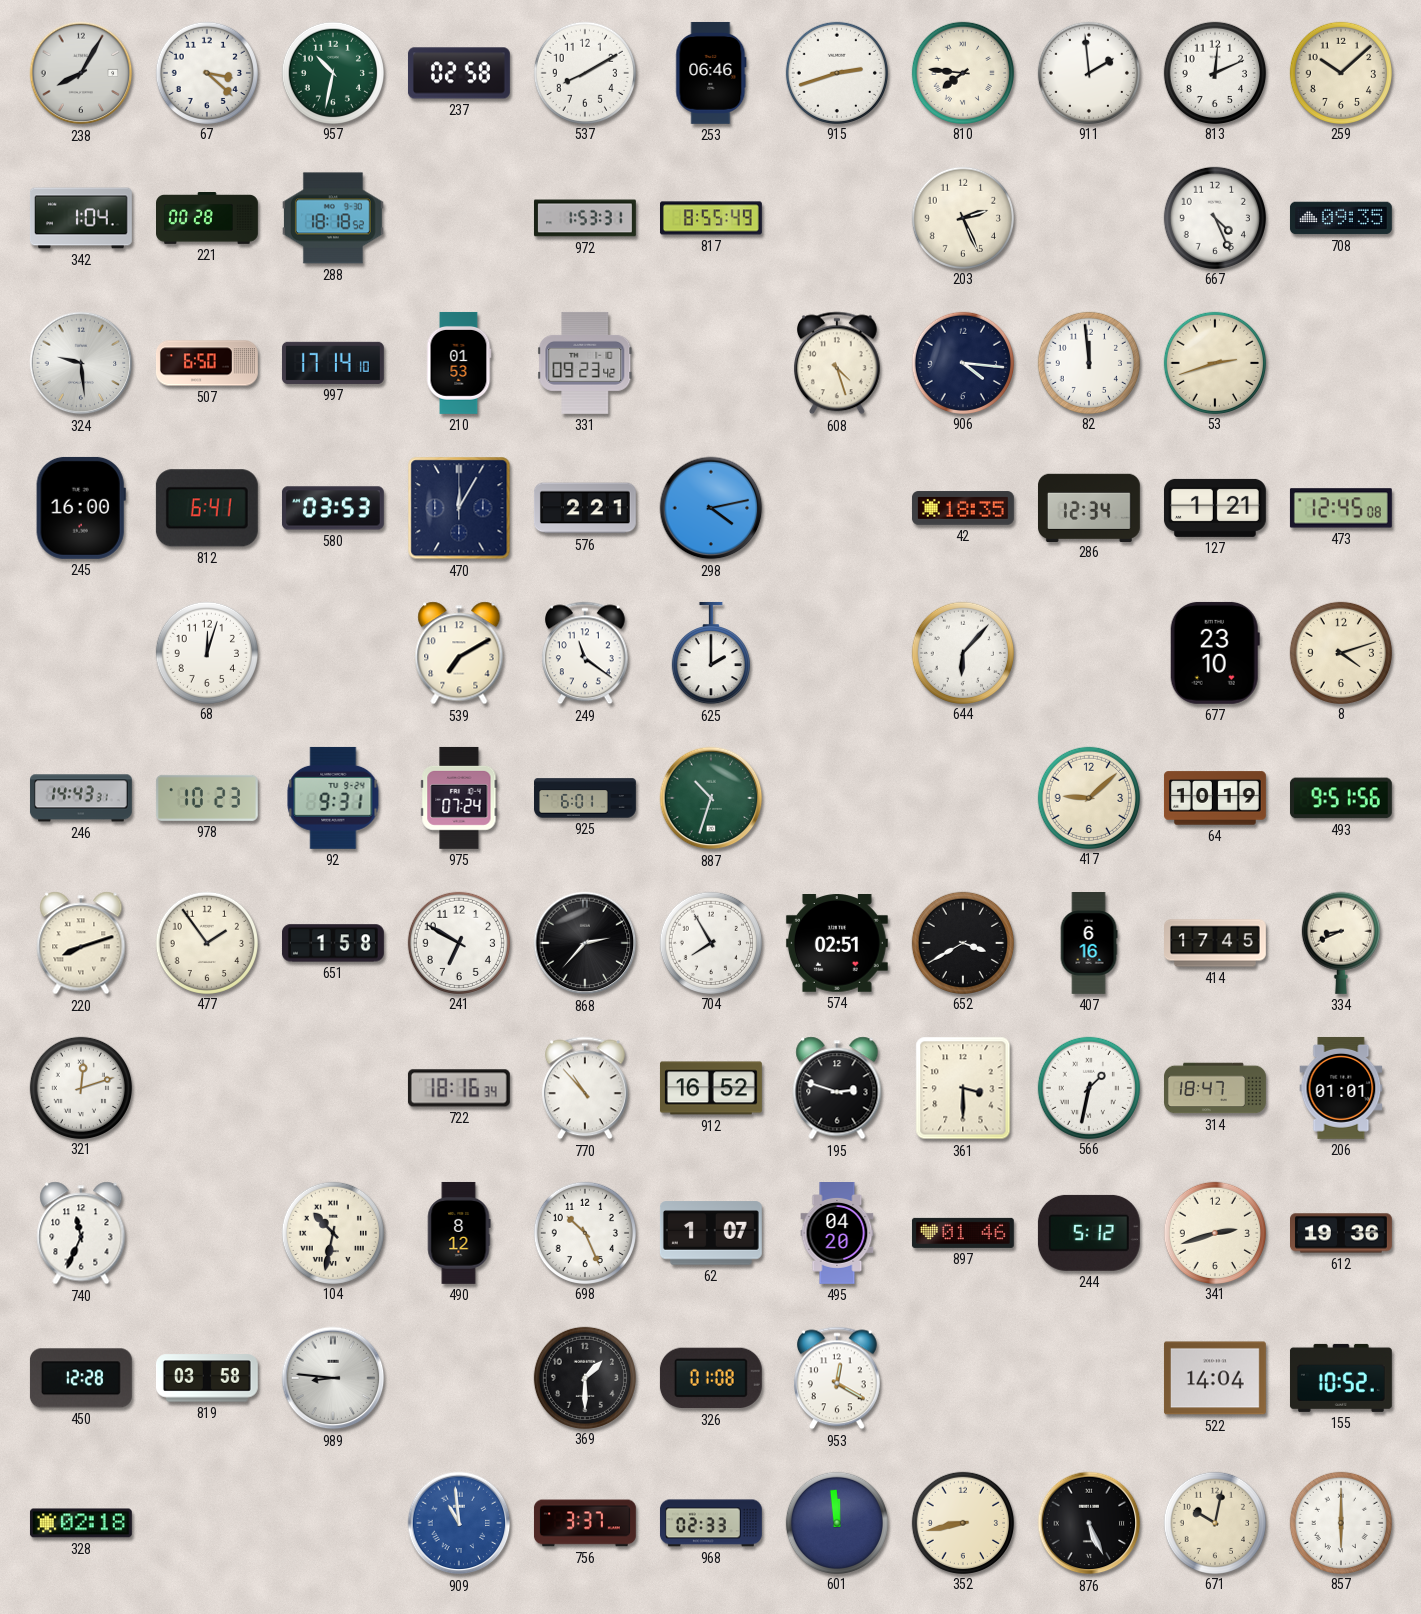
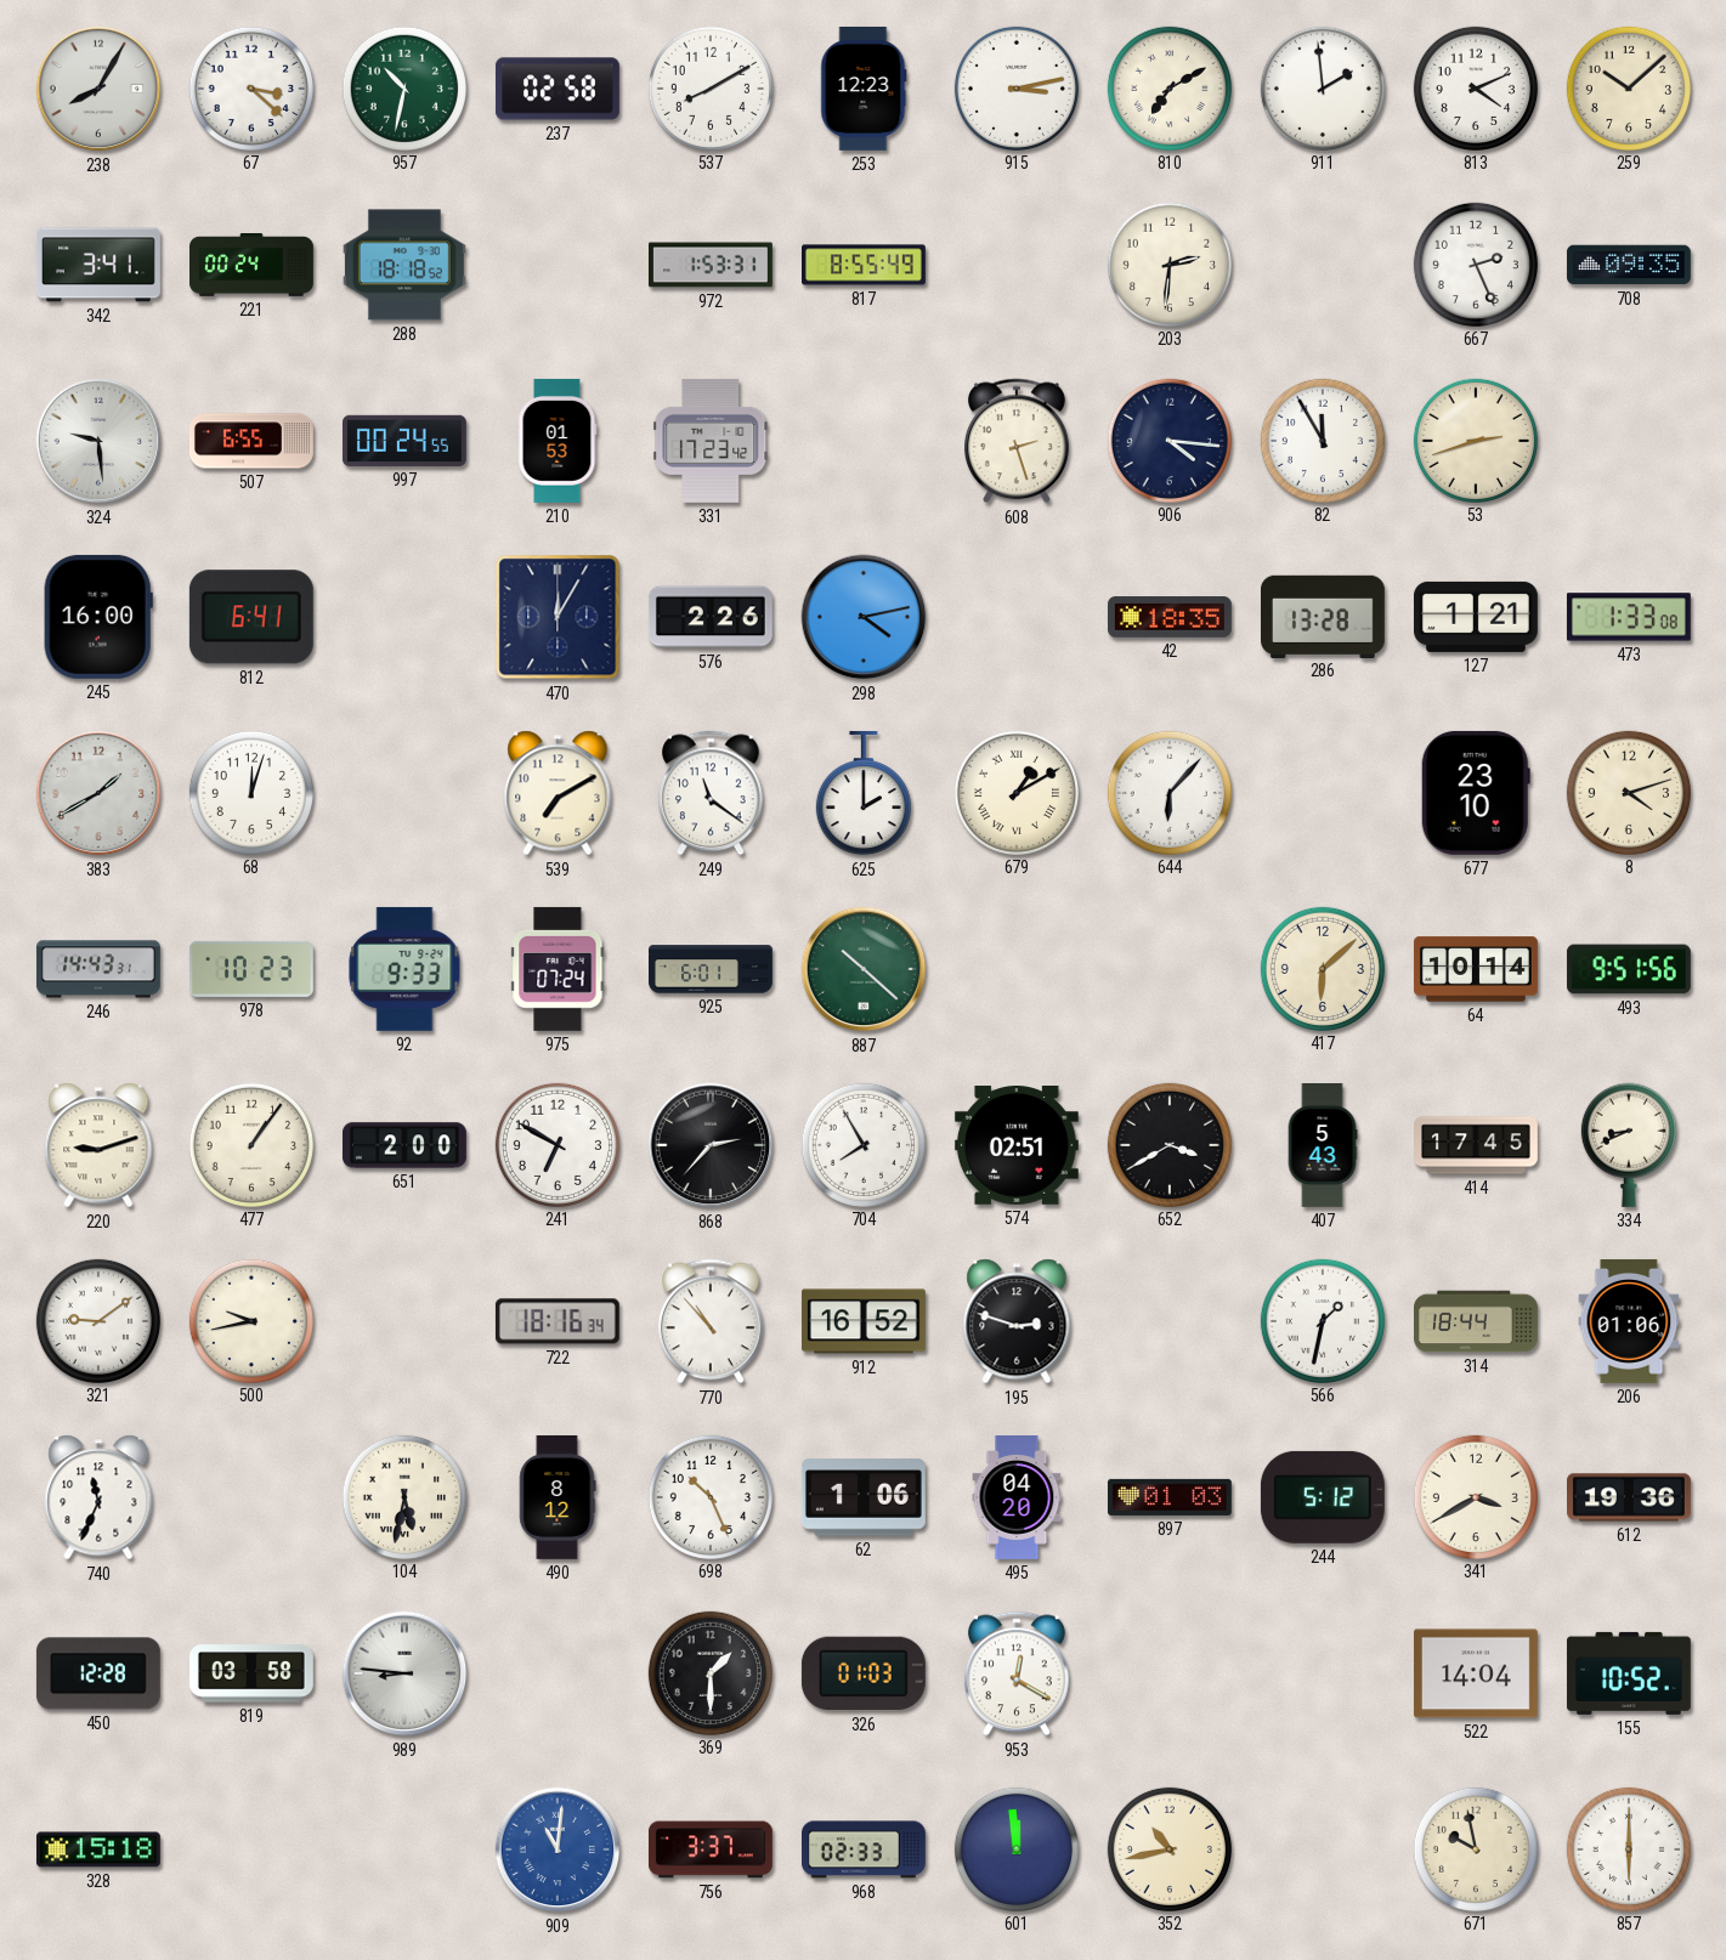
253: 06:46 -> 12:23
915: 2:42 -> 3:13
810: 7:46 -> 7:10
813: 12:11 -> 4:11
342: 1:04 -> 3:41
221: 00:28 -> 00:24
203: 2:26 -> 2:31
667: 4:26 -> 2:26
507: 6:50 -> 6:55
997: 17:14 -> 00:24
331: 09:23 -> 17:23
608: 4:27 -> 2:27
82: 11:59 -> 11:55
580: 03:53 -> none
576: 2:21 -> 2:26
286: 12:34 -> 13:28
473: 12:45 -> 1:33
383: none -> 1:40
679: none -> 1:10
92: 9:31 -> 9:33
887: 10:33 -> 10:22
417: 9:08 -> 6:08
64: 10:19 -> 10:14
220: 8:12 -> 9:12
477: 1:54 -> 1:06
651: 1:58 -> 2:00
407: 6:16 -> 5:43
321: 12:12 -> 9:09
500: none -> 9:43
361: 3:30 -> none
314: 18:47 -> 18:44
206: 01:01 -> 01:06
104: 10:32 -> 5:32
62: 1:07 -> 1:06
897: 01:46 -> 01:03
341: 2:42 -> 3:40
326: 01:08 -> 01:03
328: 02:18 -> 15:18
909: 10:59 -> 11:01
352: 8:43 -> 10:43
876: 5:26 -> none
671: 10:02 -> 9:58
